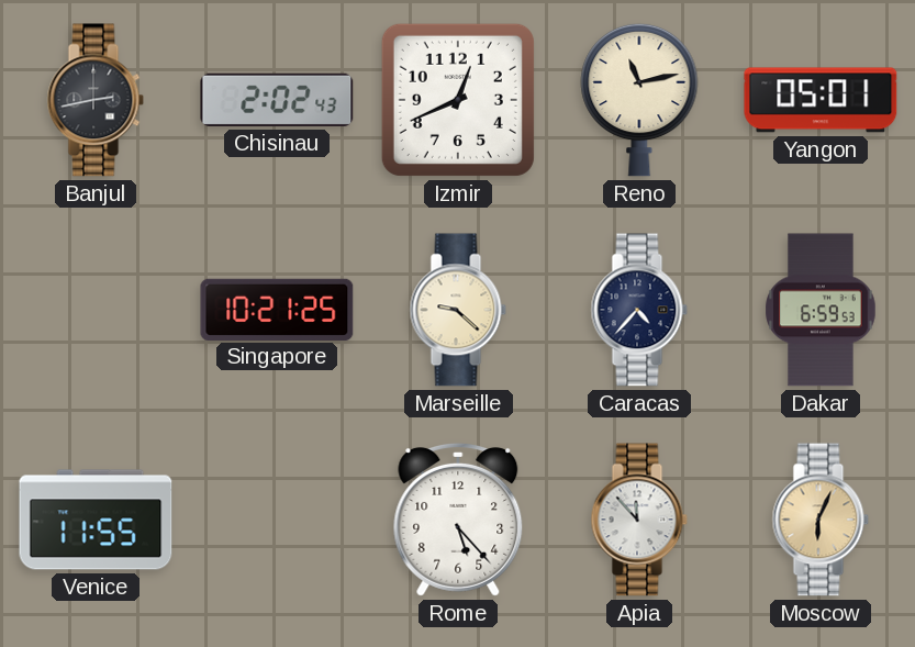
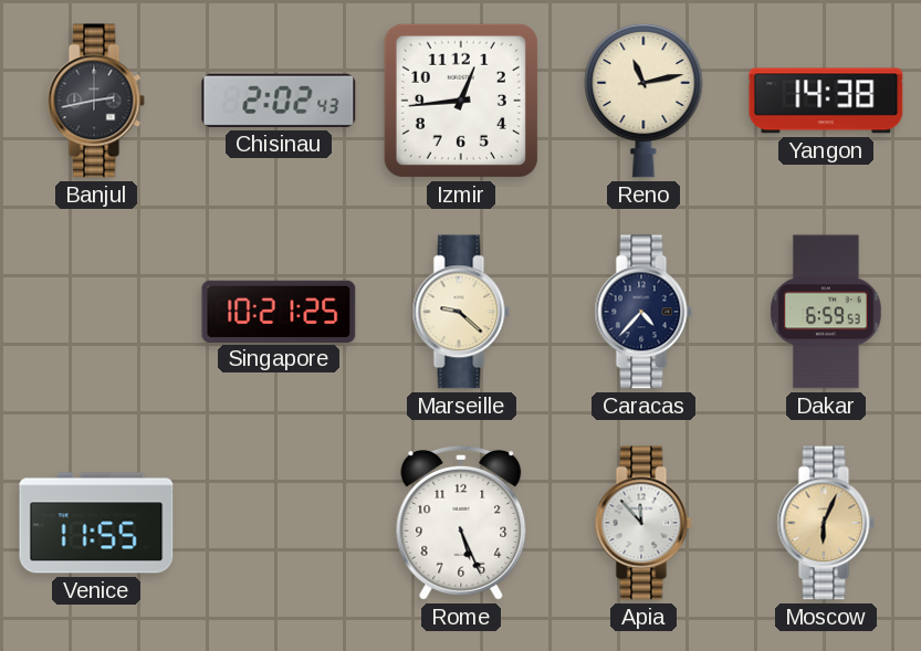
Izmir: 12:41 -> 12:44
Yangon: 05:01 -> 14:38
Rome: 5:23 -> 5:26
